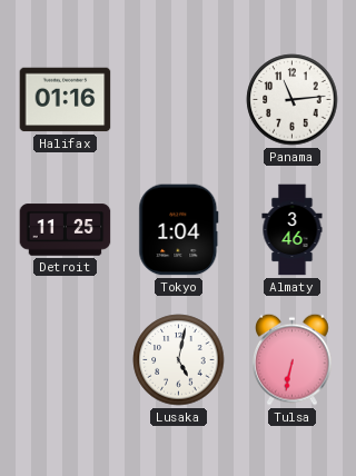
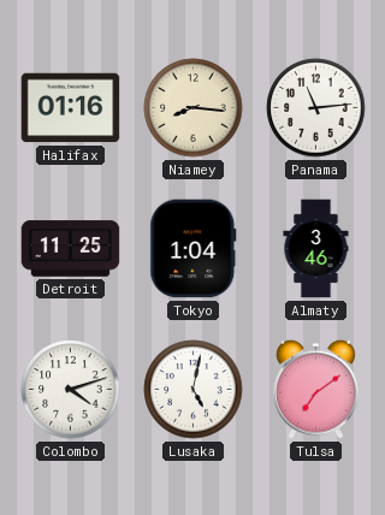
Niamey: none -> 8:16
Colombo: none -> 4:12
Tulsa: 6:32 -> 7:09
